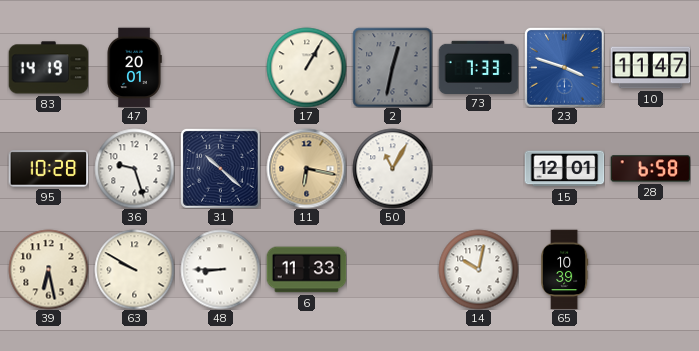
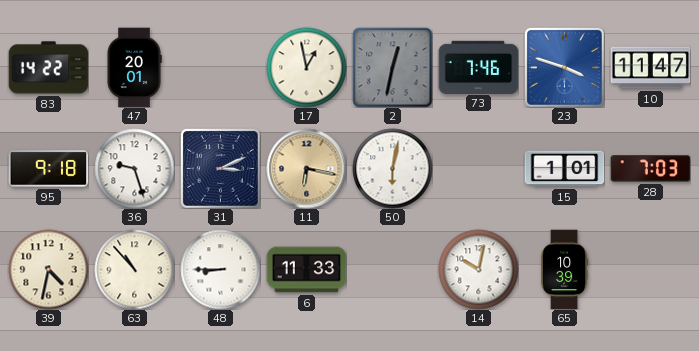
83: 14:19 -> 14:22
17: 1:05 -> 12:58
73: 7:33 -> 7:46
95: 10:28 -> 9:18
31: 10:22 -> 3:11
50: 11:05 -> 6:02
15: 12:01 -> 1:01
28: 6:58 -> 7:03
39: 6:28 -> 4:32
63: 9:50 -> 10:53
